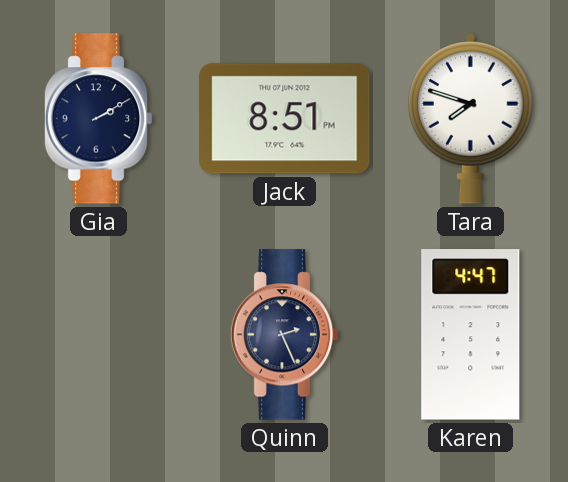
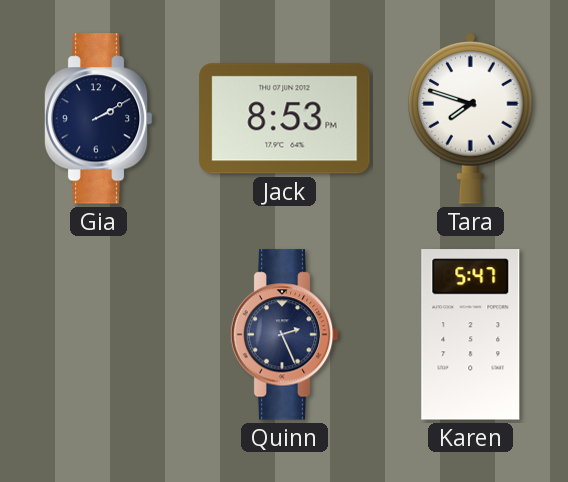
Jack: 8:51 -> 8:53
Karen: 4:47 -> 5:47
